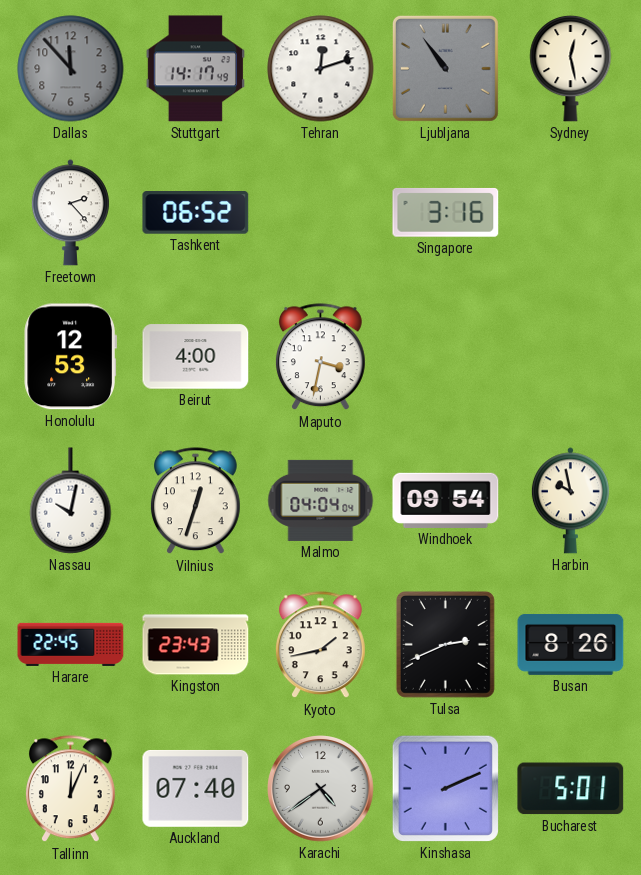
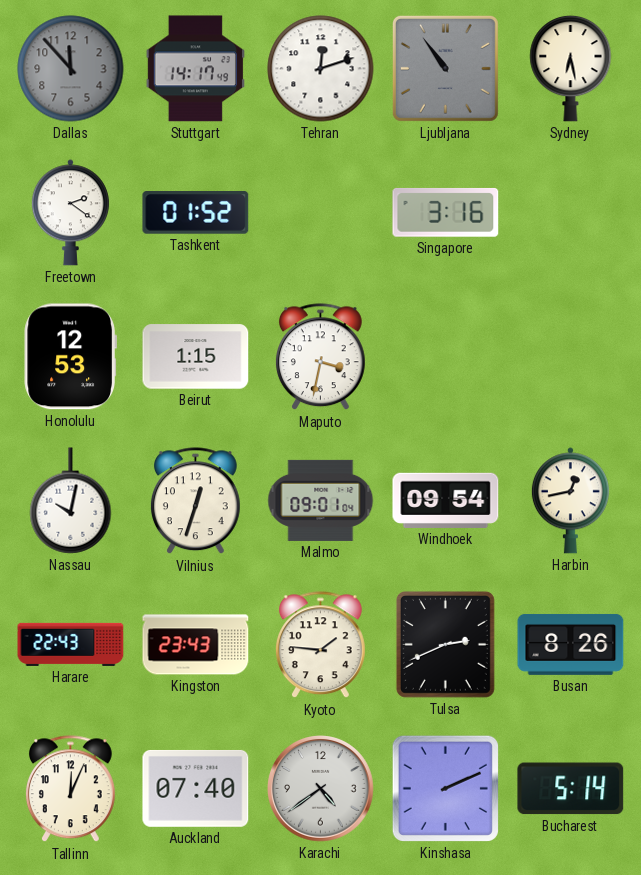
Sydney: 12:28 -> 6:28
Freetown: 2:23 -> 2:21
Tashkent: 06:52 -> 01:52
Beirut: 4:00 -> 1:15
Malmo: 04:04 -> 09:01
Harbin: 9:58 -> 12:43
Harare: 22:45 -> 22:43
Kyoto: 1:43 -> 1:46
Bucharest: 5:01 -> 5:14
